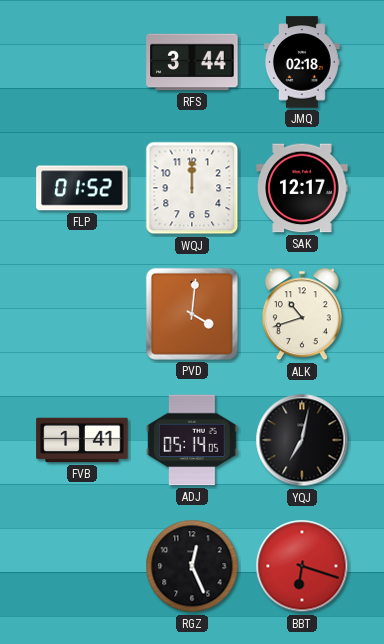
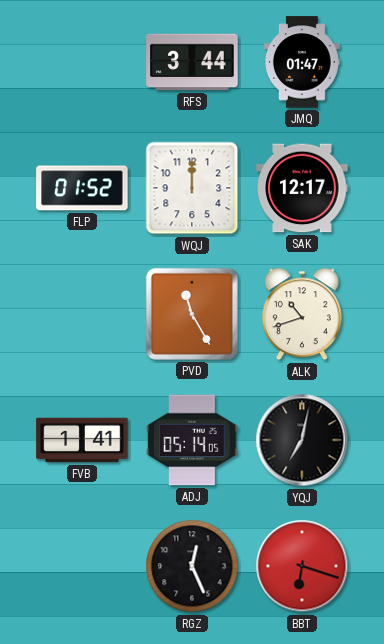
JMQ: 02:18 -> 01:47
PVD: 4:01 -> 11:25
